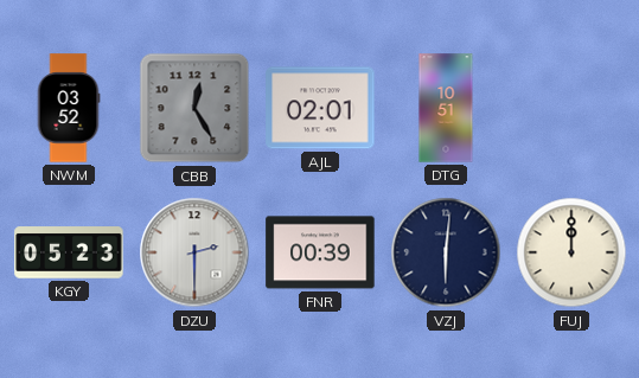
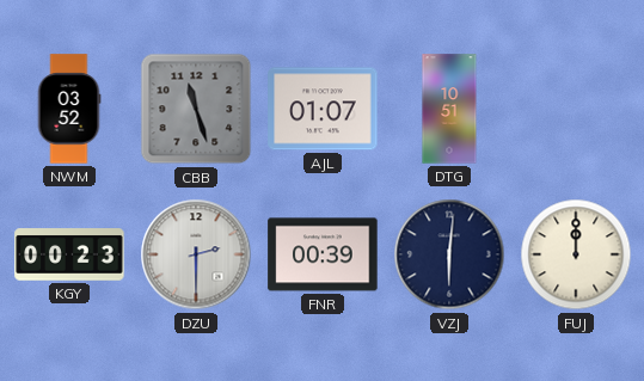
CBB: 12:25 -> 11:27
AJL: 02:01 -> 01:07
KGY: 05:23 -> 00:23
